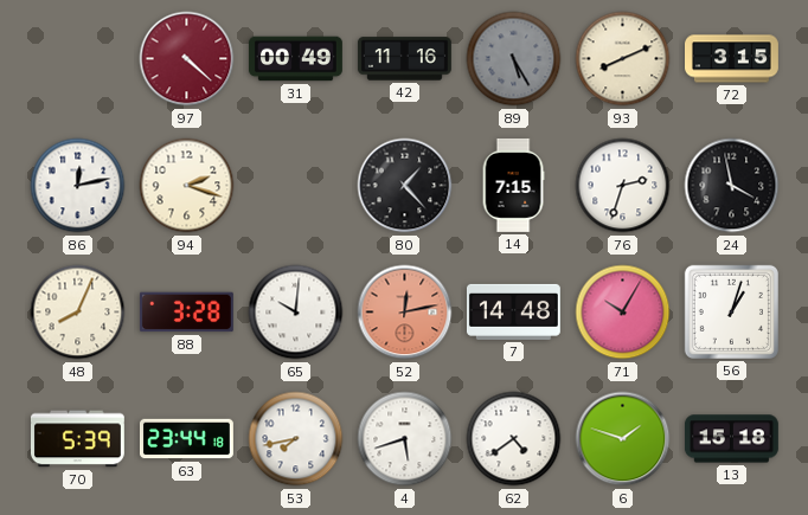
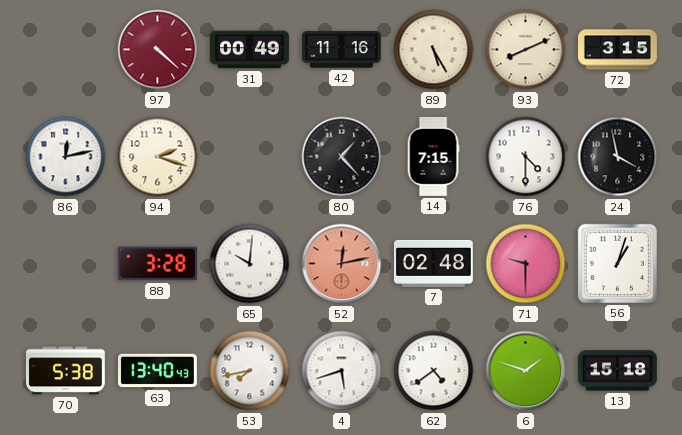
89 dial: grey -> cream
76: 2:33 -> 4:30
48: 8:04 -> none
7: 14:48 -> 02:48
71: 10:05 -> 9:30
70: 5:39 -> 5:38
63: 23:44 -> 13:40
